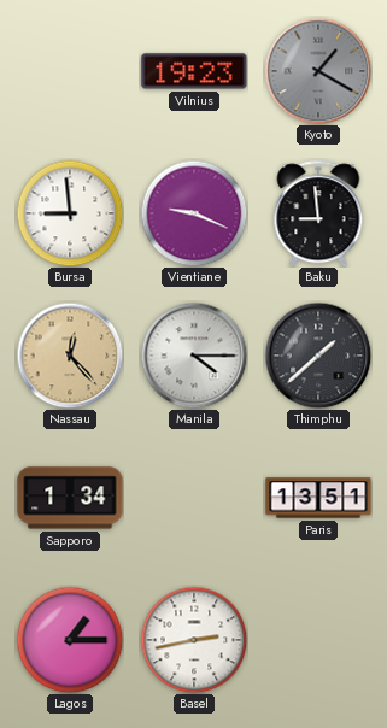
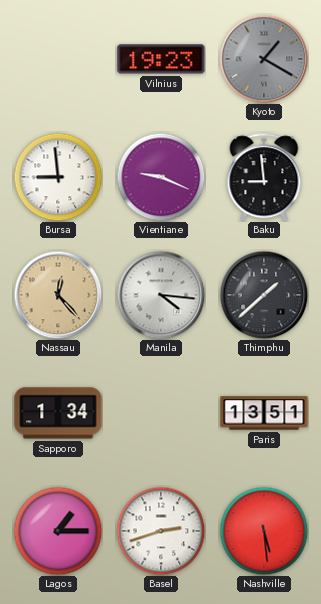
Manila: 4:15 -> 4:16
Basel: 2:43 -> 2:42
Nashville: none -> 5:29
